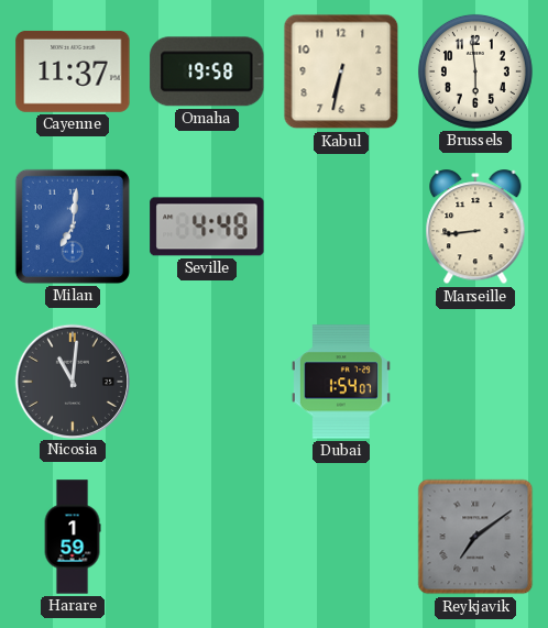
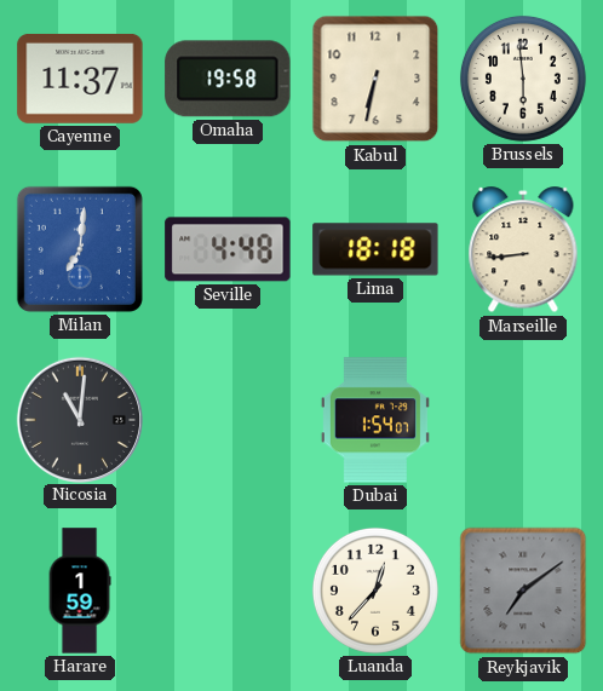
Lima: none -> 18:18
Luanda: none -> 12:37
